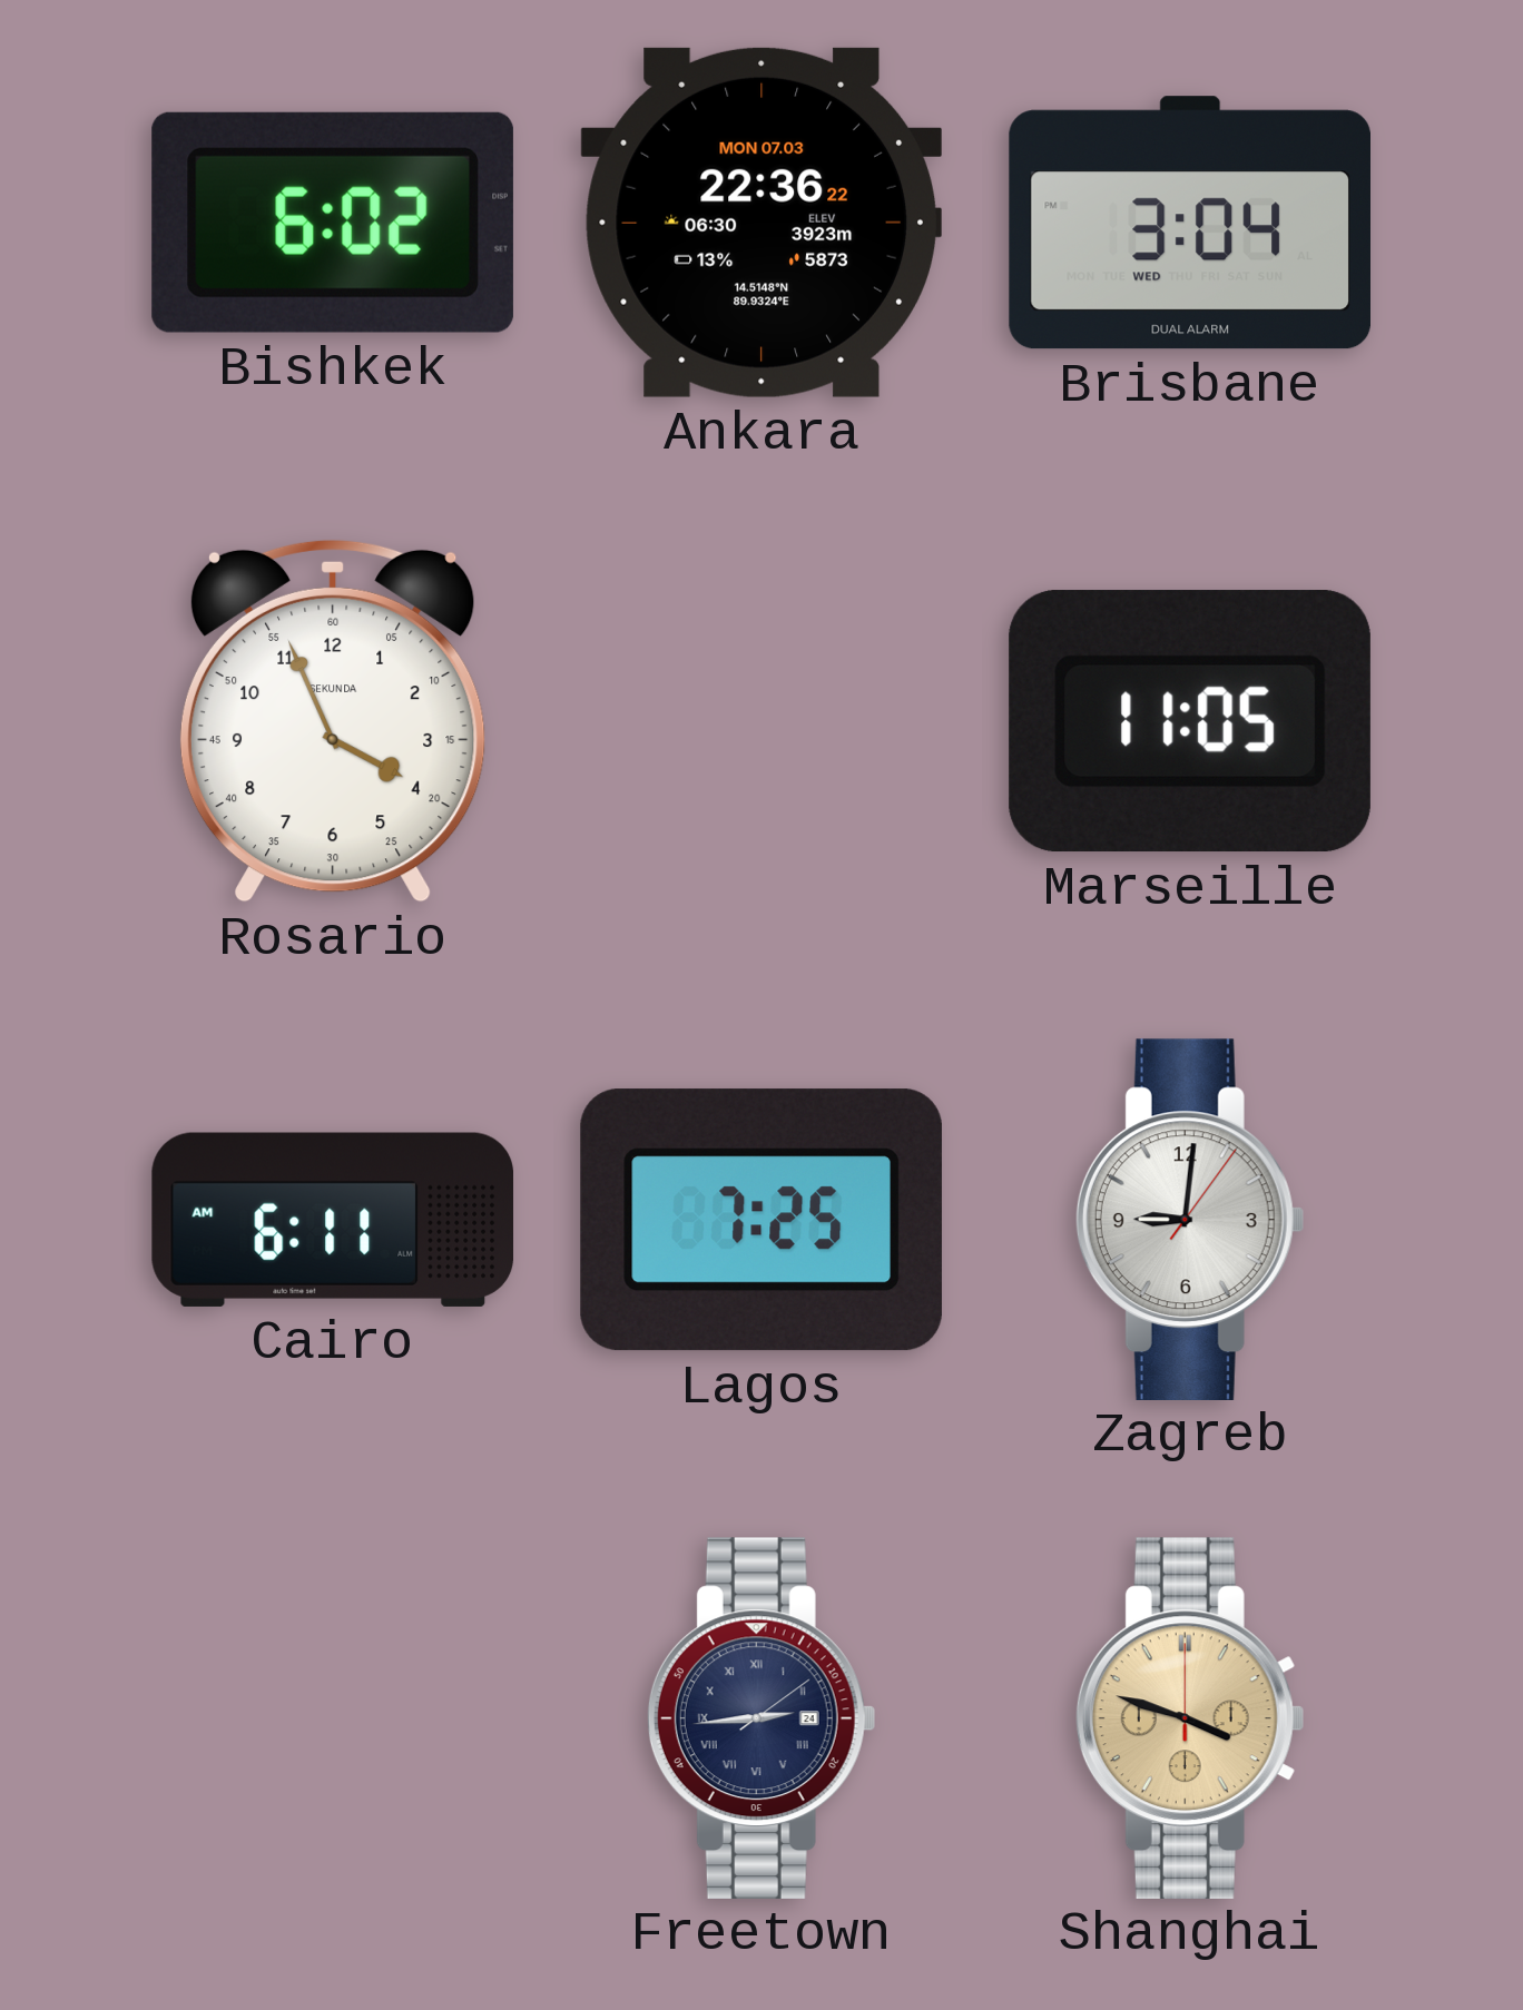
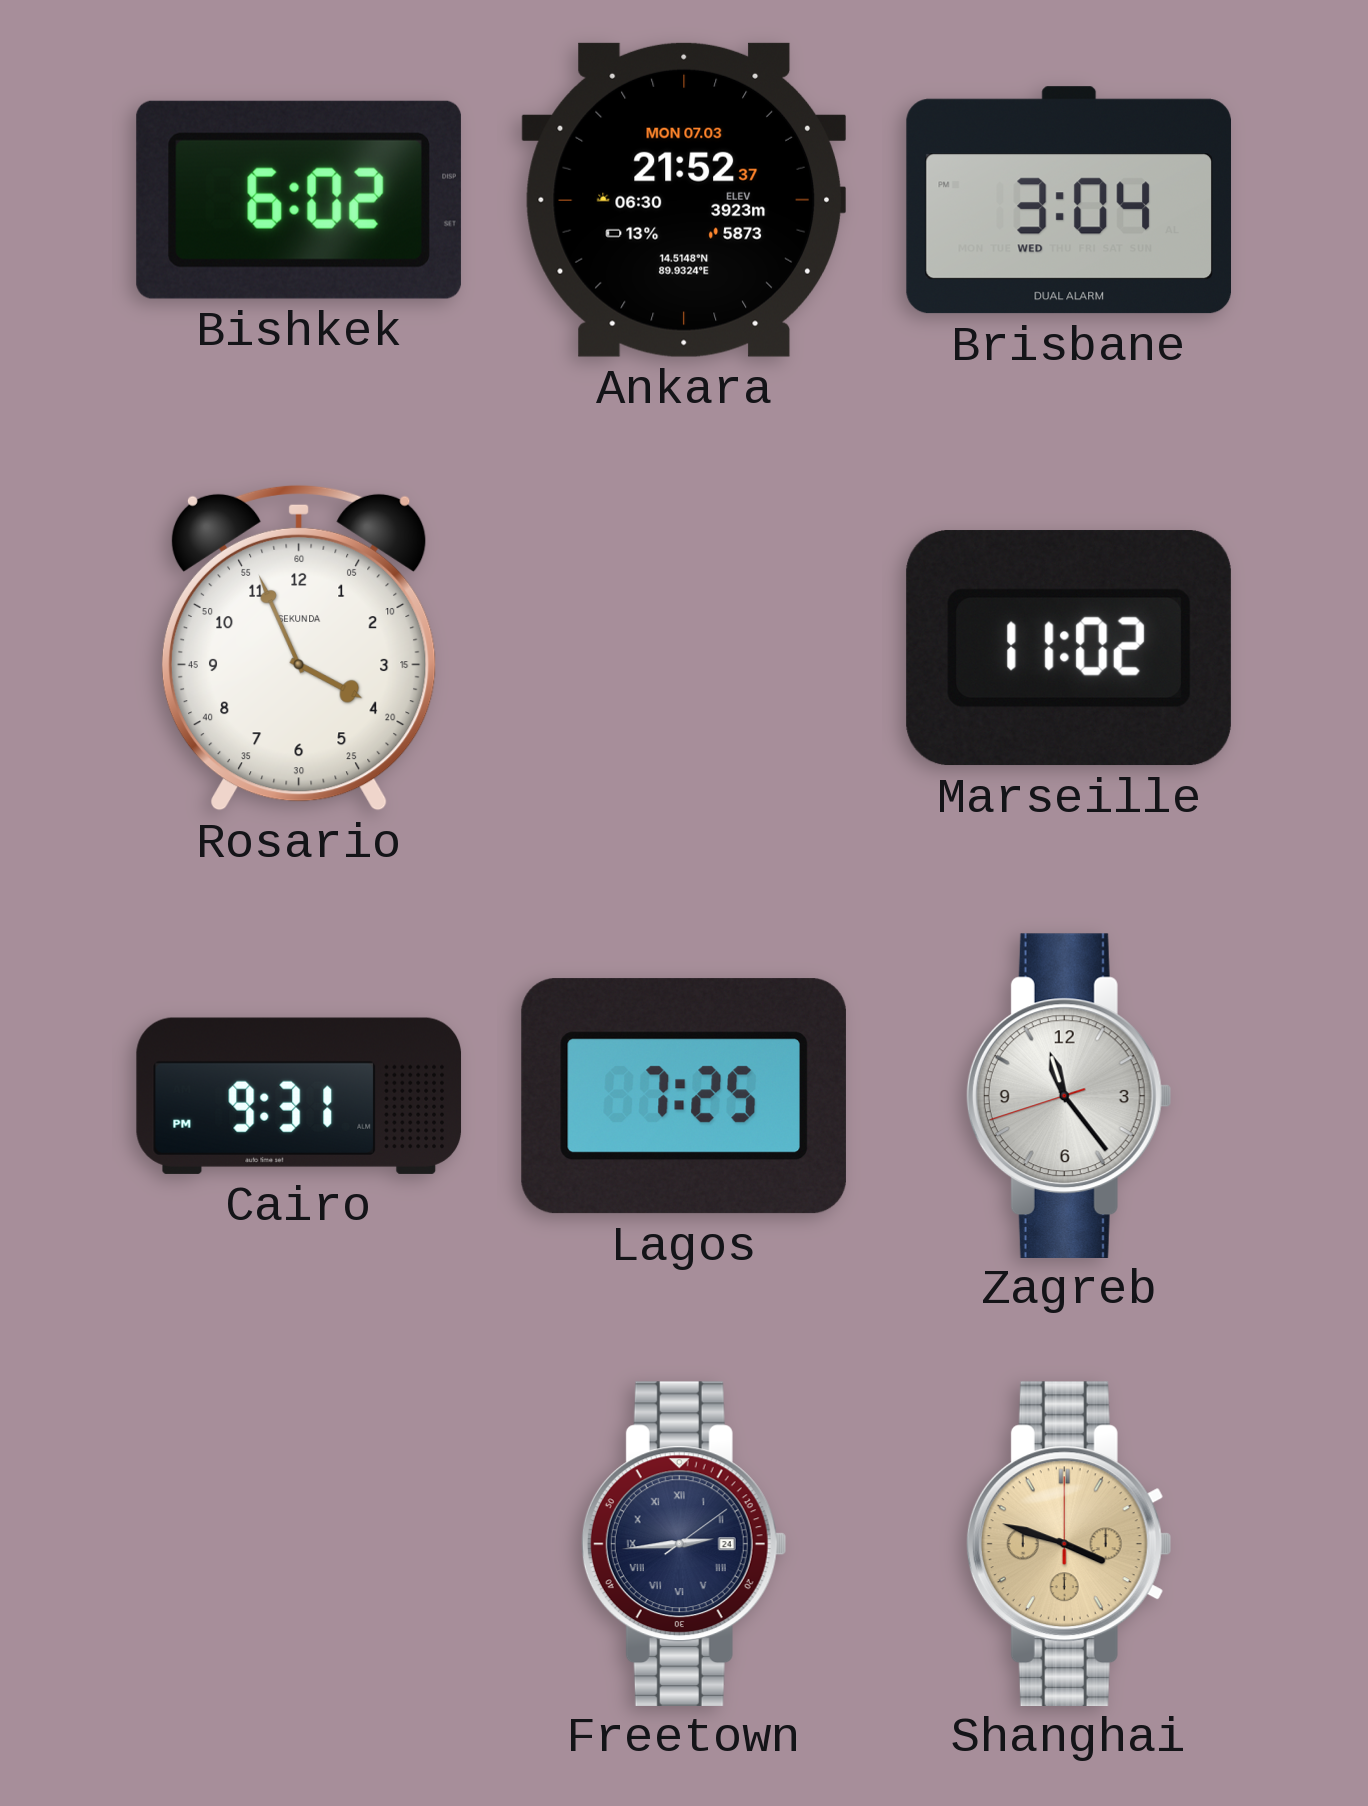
Ankara: 22:36 -> 21:52
Marseille: 11:05 -> 11:02
Cairo: 6:11 -> 9:31
Zagreb: 9:01 -> 11:23
